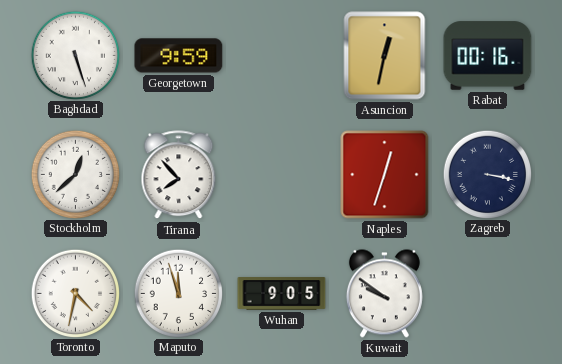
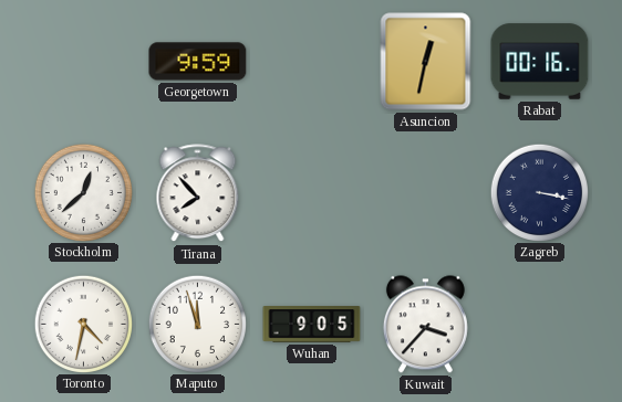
Baghdad: 5:27 -> none
Naples: 12:33 -> none
Kuwait: 9:51 -> 3:37
